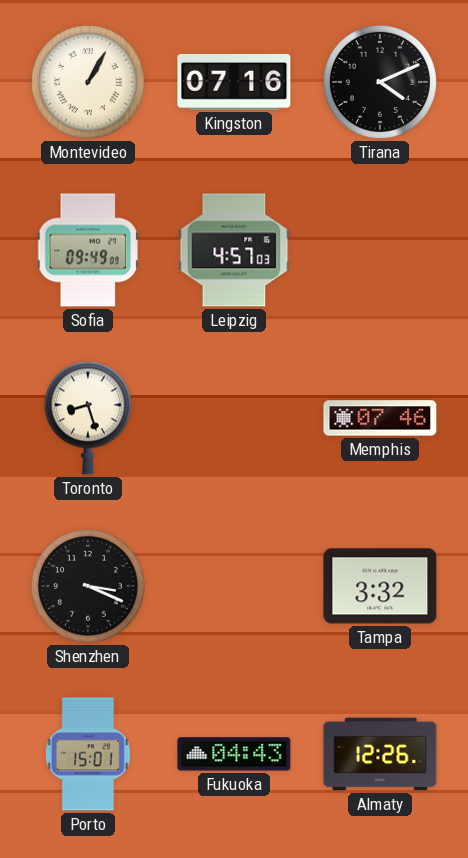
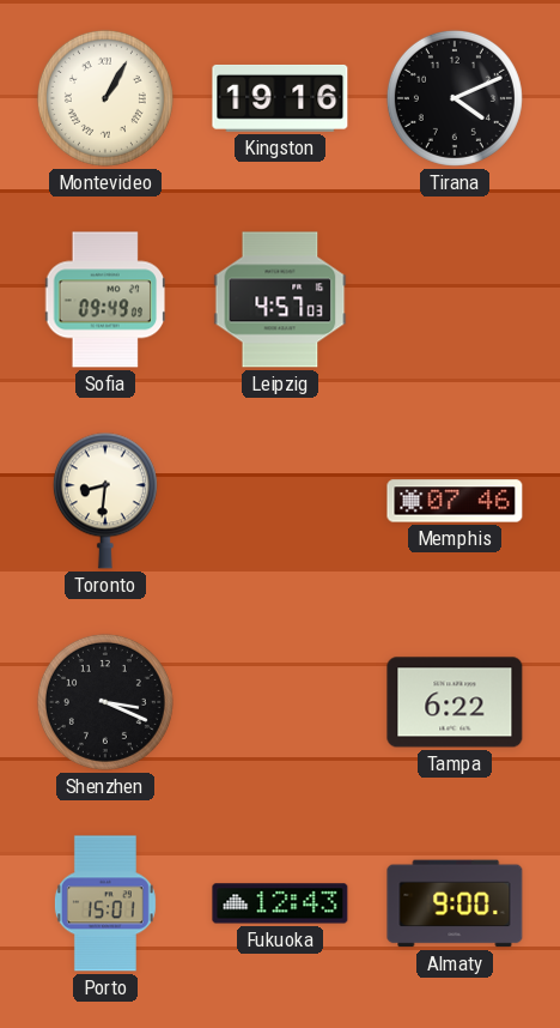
Kingston: 07:16 -> 19:16
Toronto: 8:27 -> 8:31
Tampa: 3:32 -> 6:22
Fukuoka: 04:43 -> 12:43
Almaty: 12:26 -> 9:00
